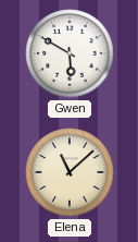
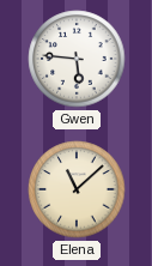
Gwen: 5:50 -> 5:46
